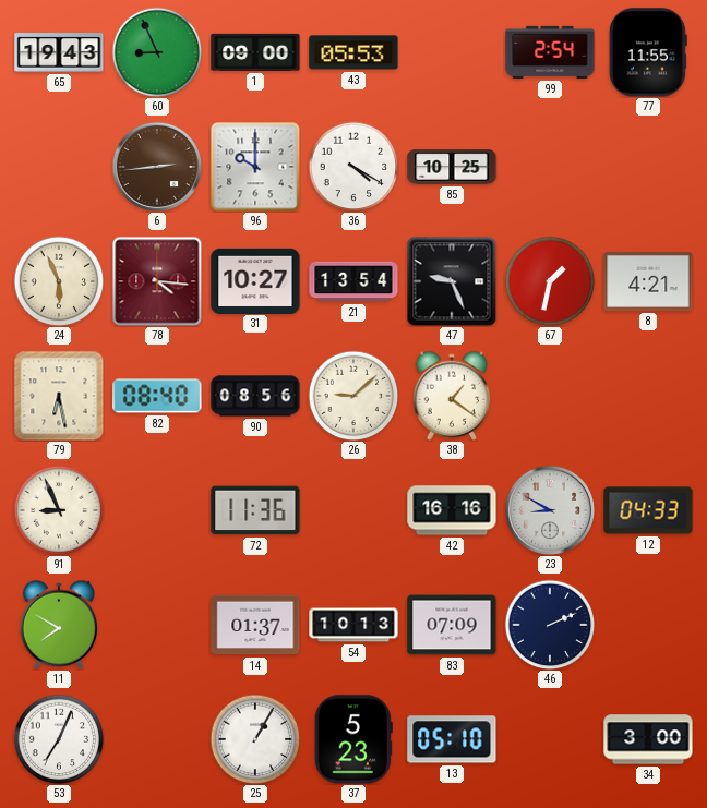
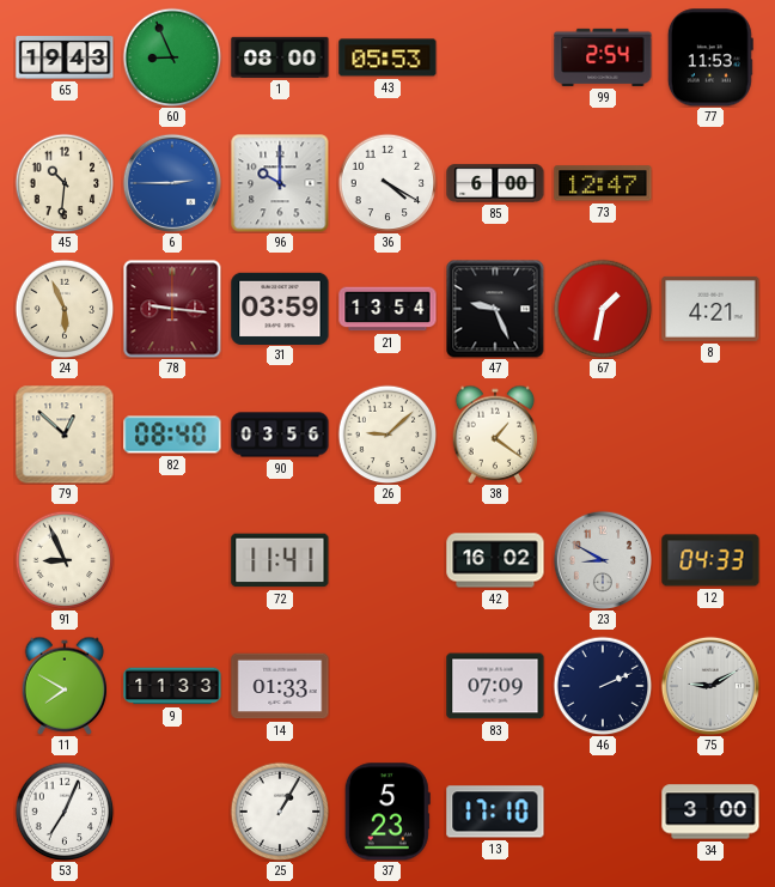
1: 09:00 -> 08:00
77: 11:55 -> 11:53
45: none -> 10:31
6: 2:44 -> 2:45
6 dial: brown -> blue
85: 10:25 -> 6:00
73: none -> 12:47
78: 4:16 -> 9:16
31: 10:27 -> 03:59
79: 6:28 -> 12:52
90: 08:56 -> 03:56
72: 11:36 -> 11:41
42: 16:16 -> 16:02
9: none -> 11:33
14: 01:37 -> 01:33
54: 10:13 -> none
75: none -> 9:10
13: 05:10 -> 17:10
